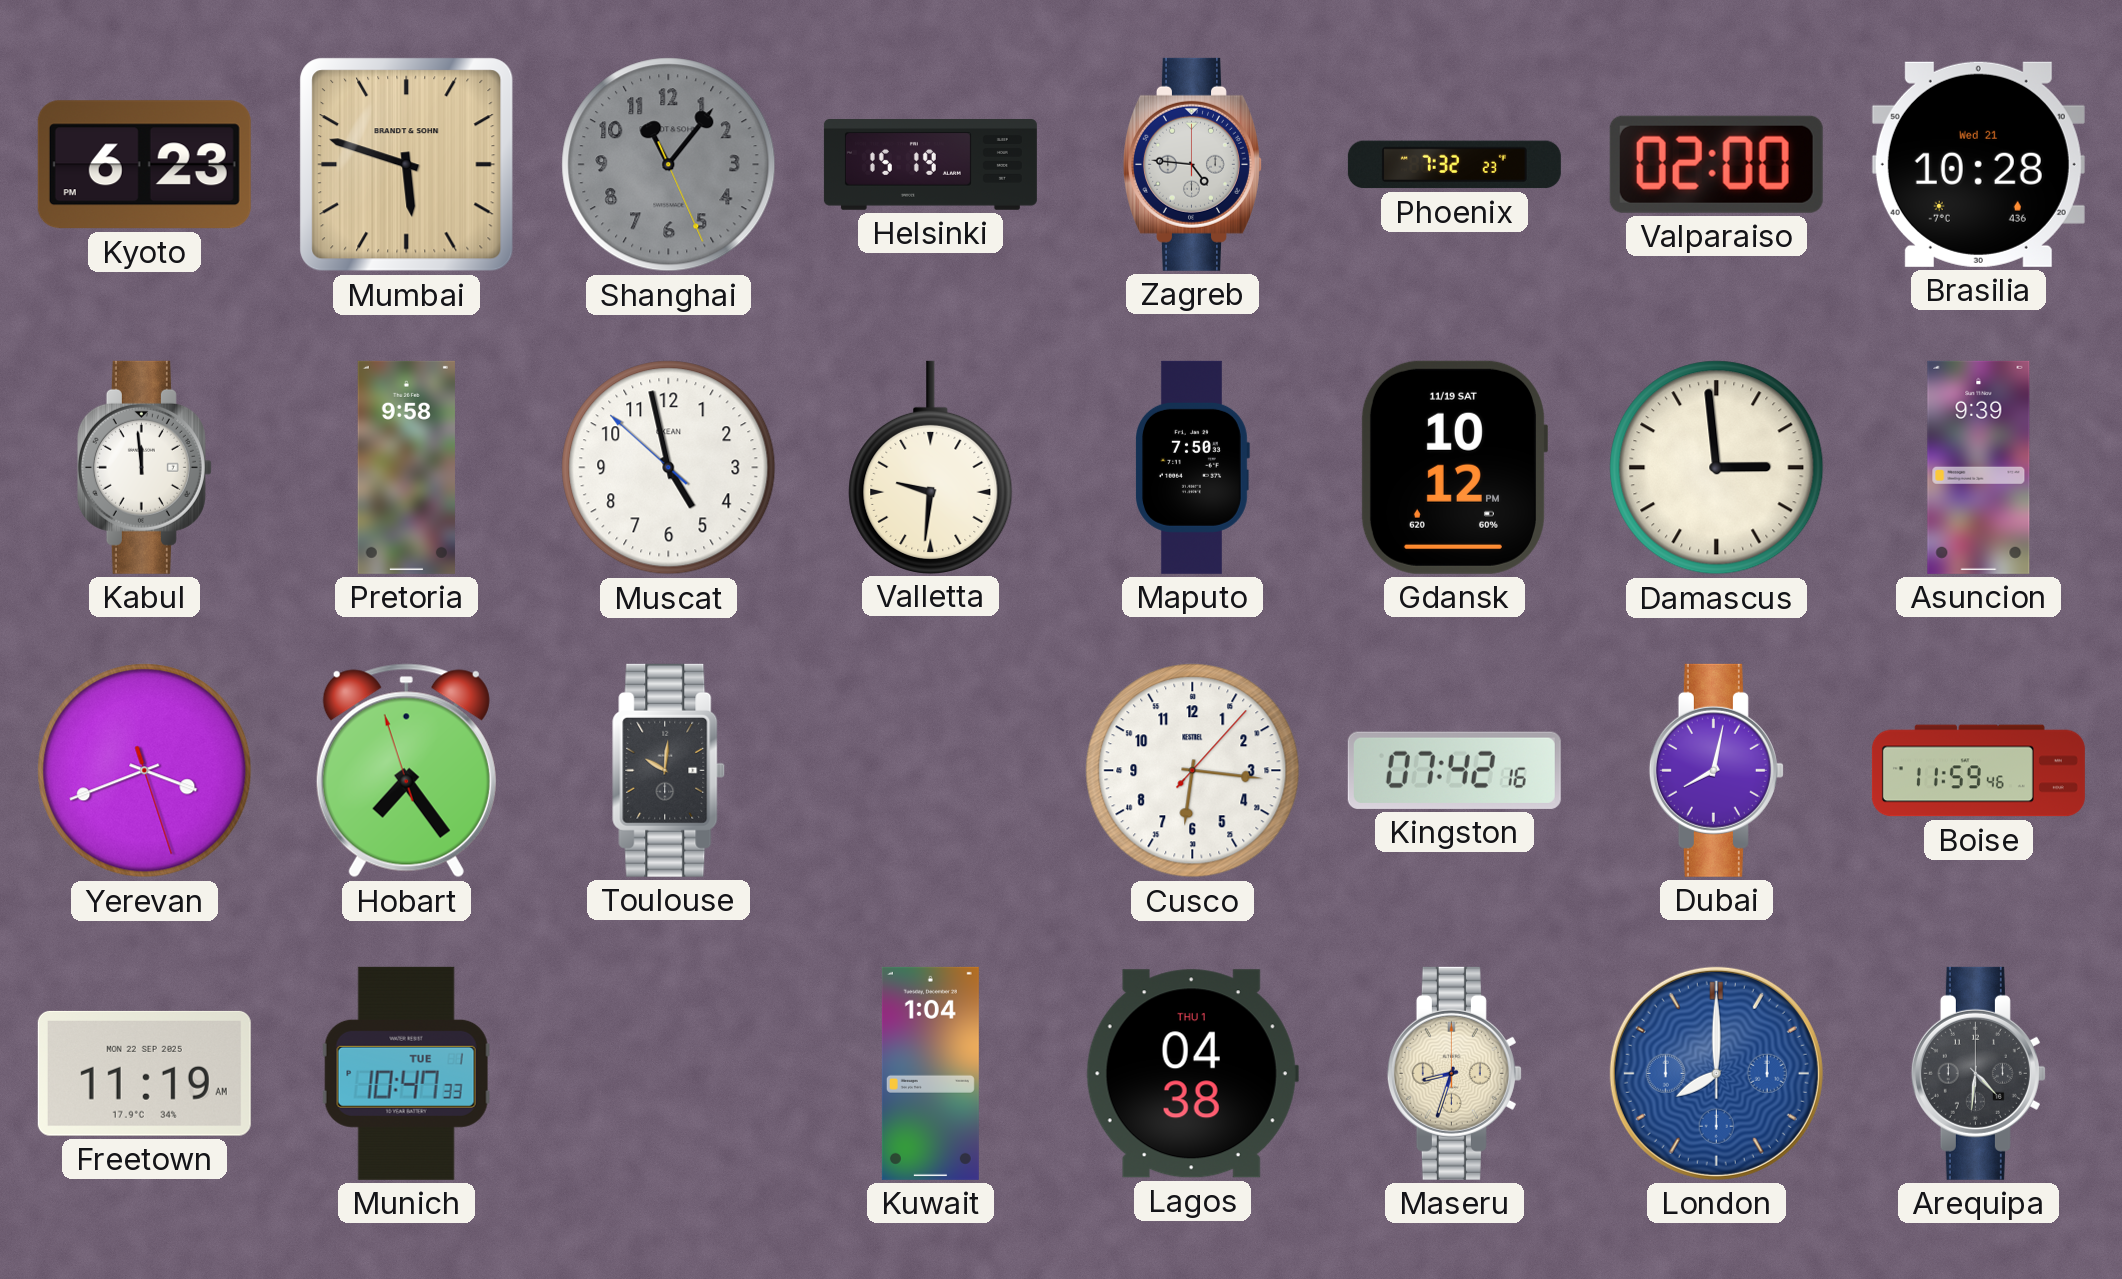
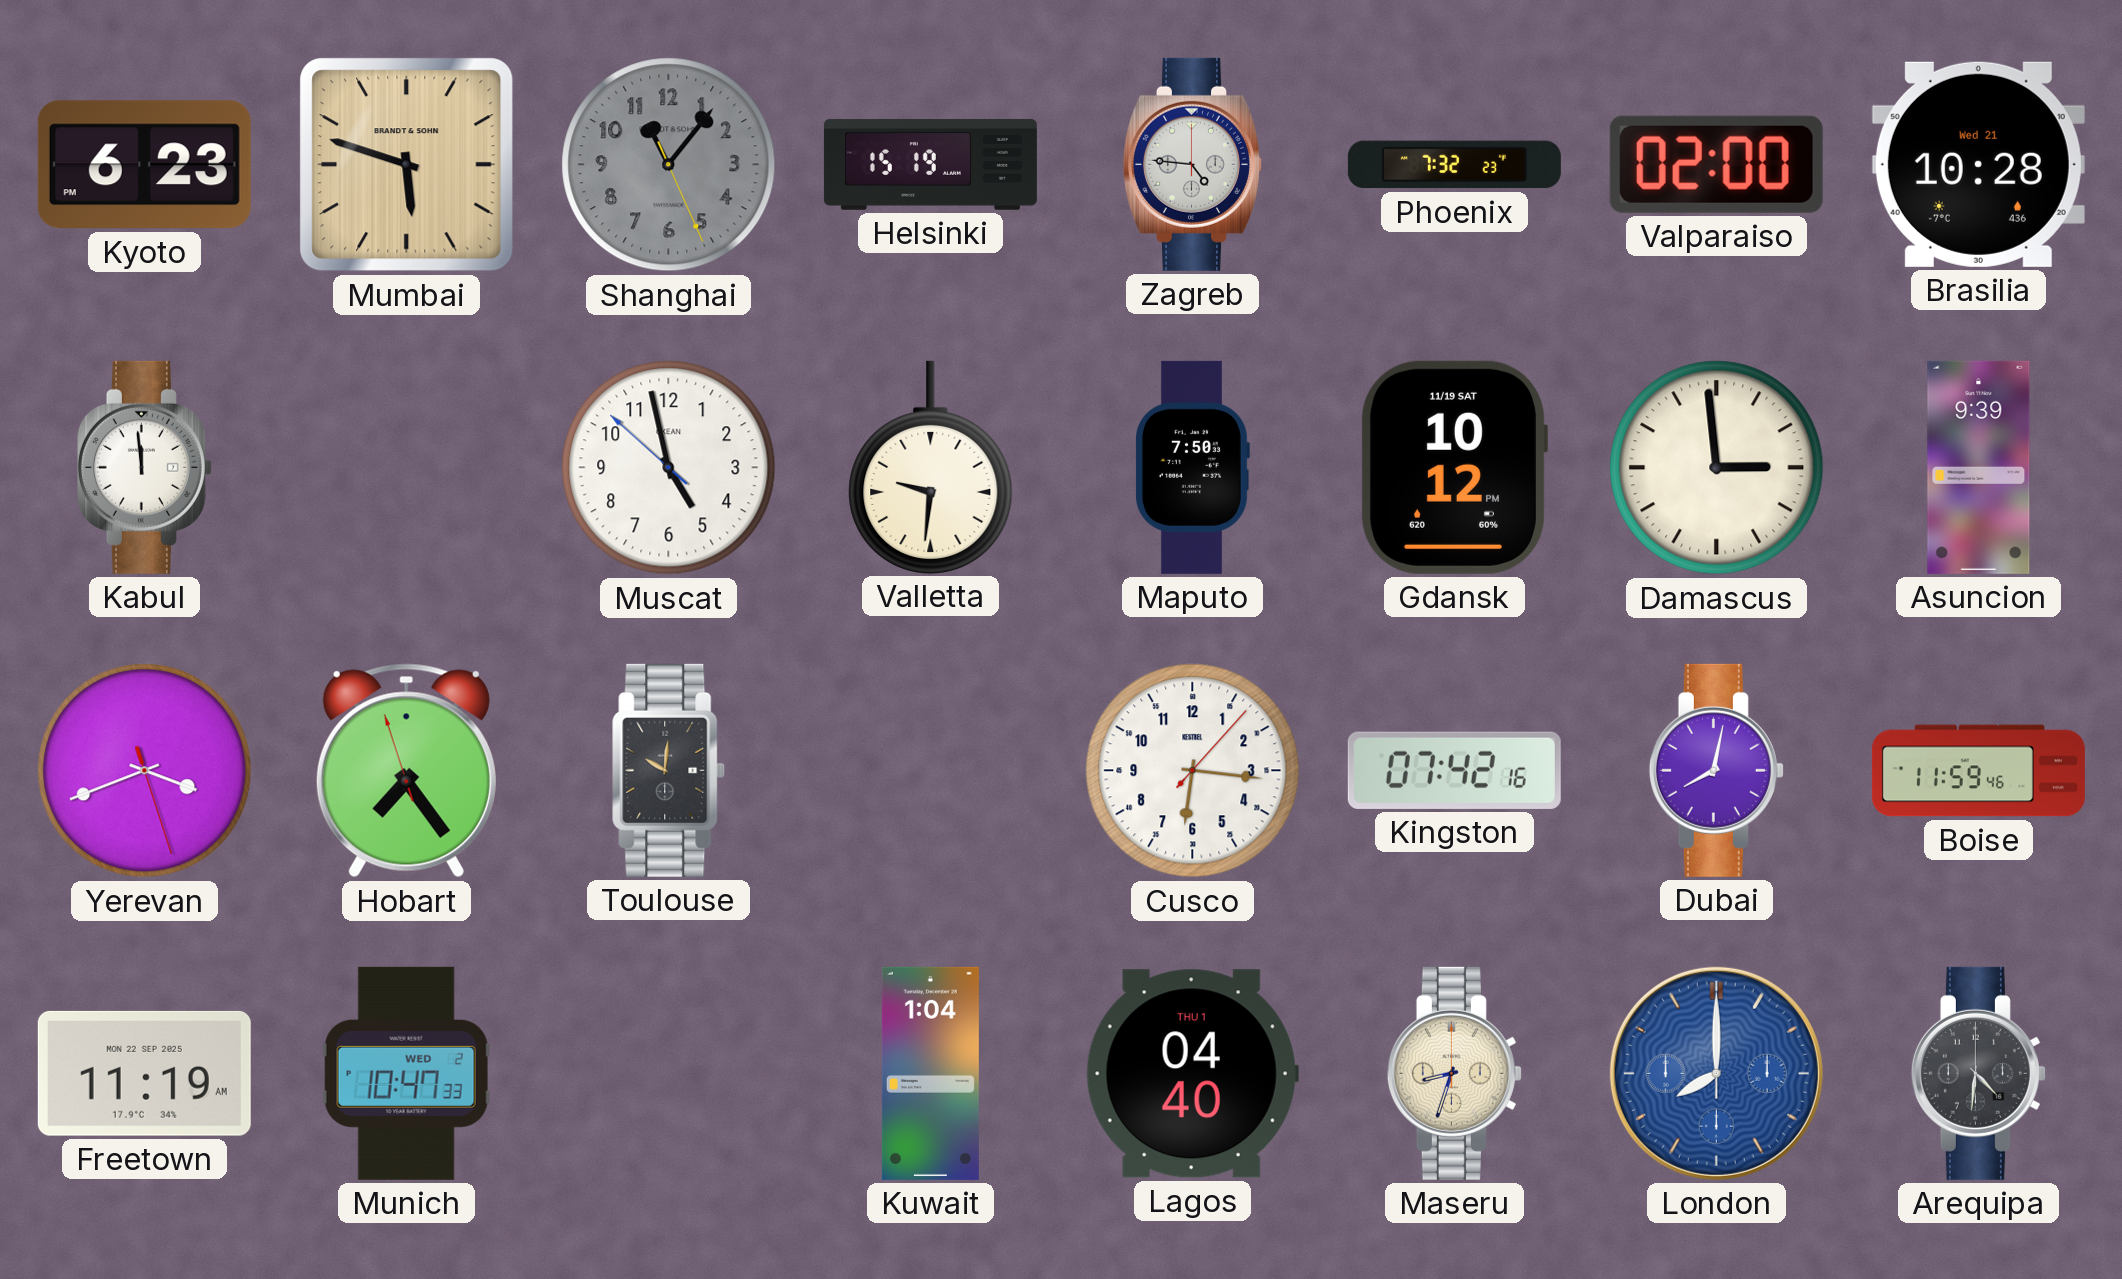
Pretoria: 9:58 -> none
Munich date: TUE 1 -> WED 2
Lagos: 04:38 -> 04:40
